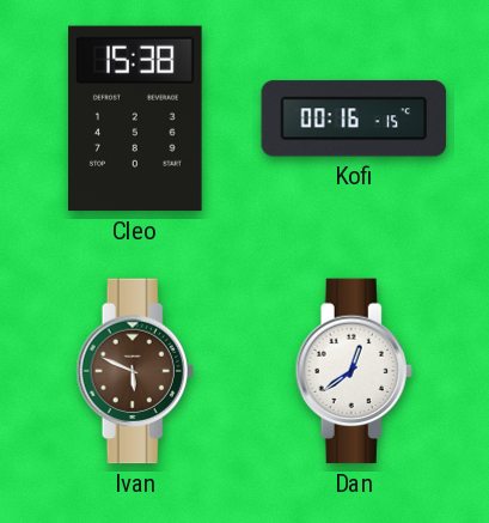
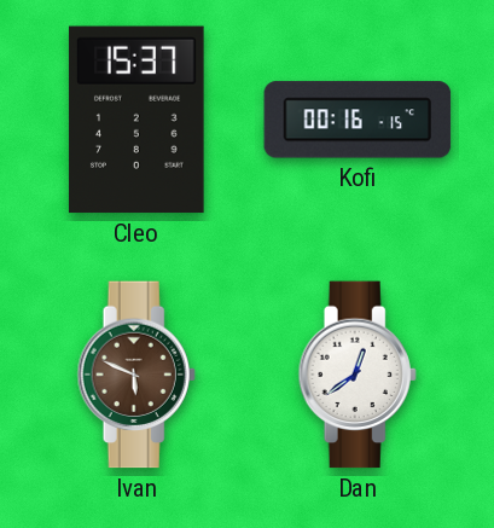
Cleo: 15:38 -> 15:37
